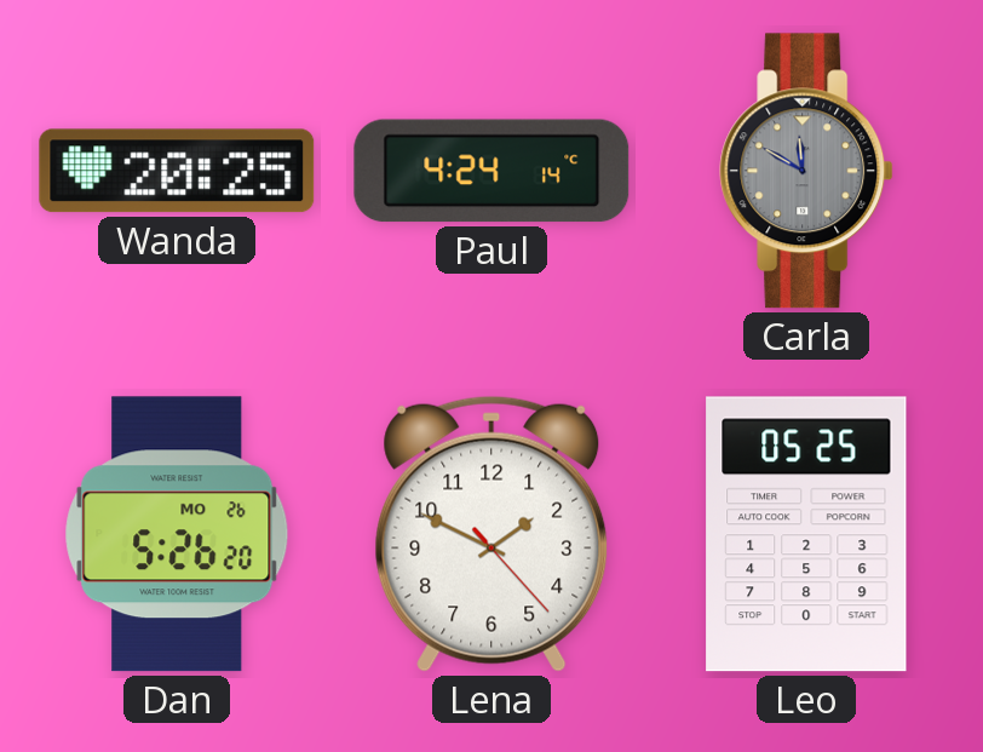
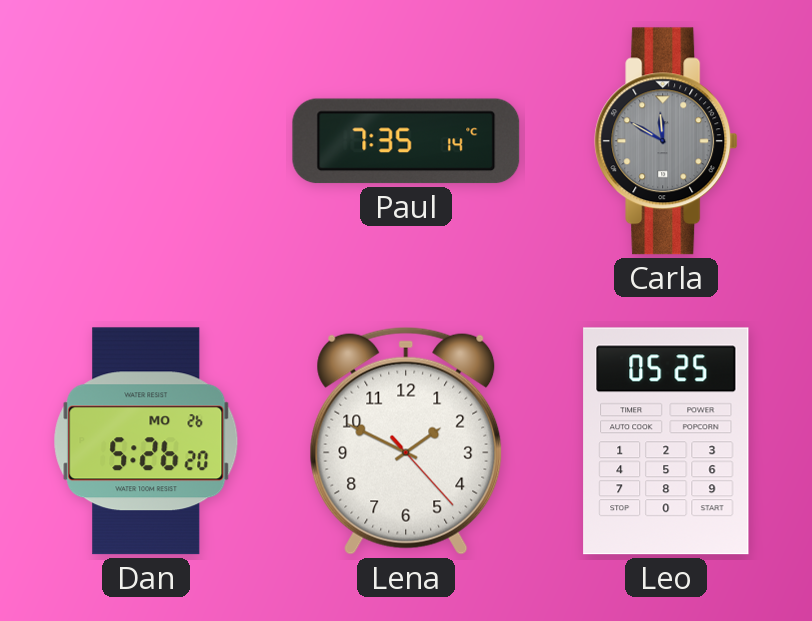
Wanda: 20:25 -> none
Paul: 4:24 -> 7:35
